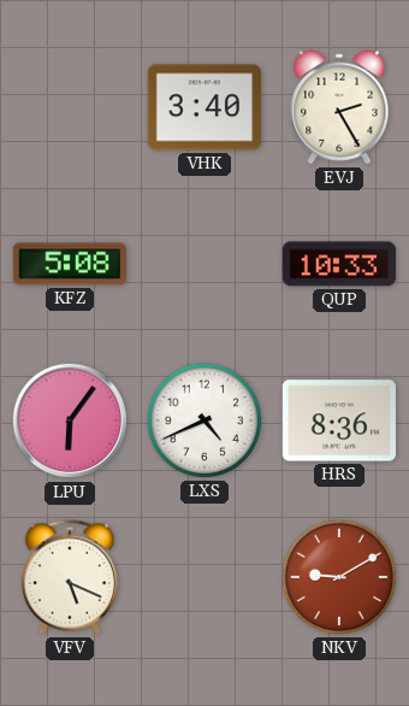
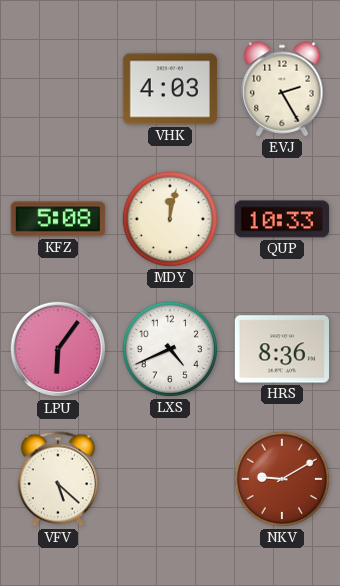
VHK: 3:40 -> 4:03
MDY: none -> 12:02
VFV: 5:19 -> 5:22
